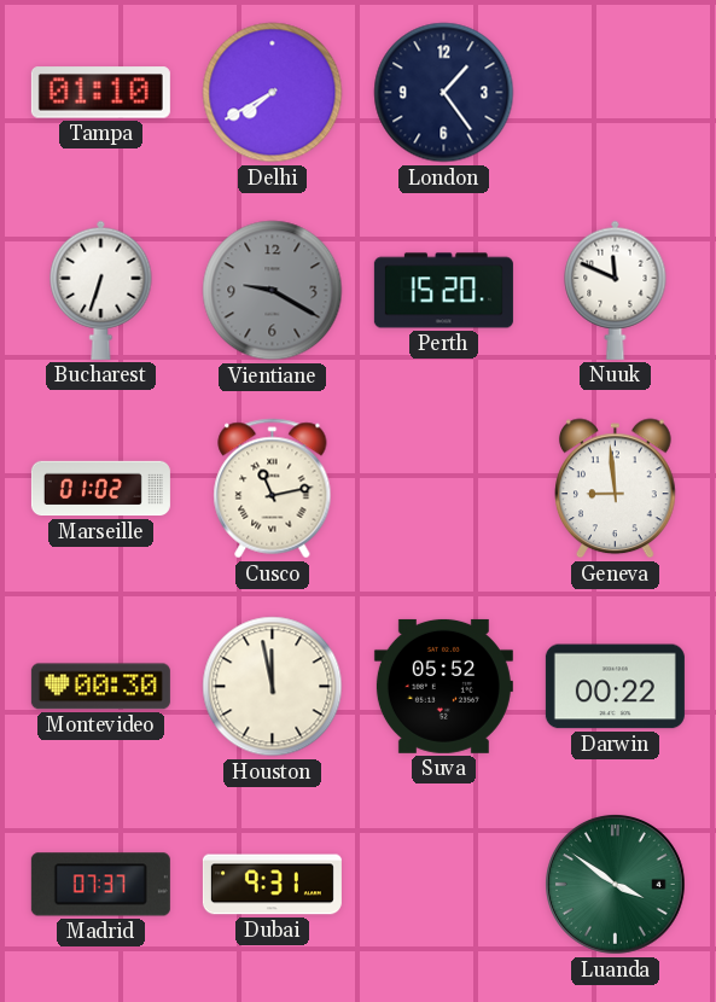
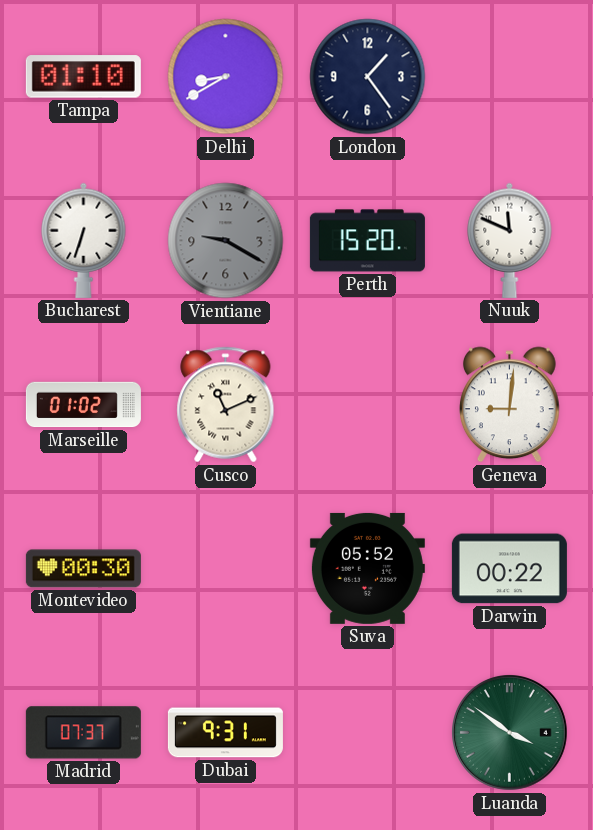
Delhi: 7:40 -> 8:40
Cusco: 11:13 -> 11:11
Geneva: 8:59 -> 9:01
Houston: 11:58 -> none
